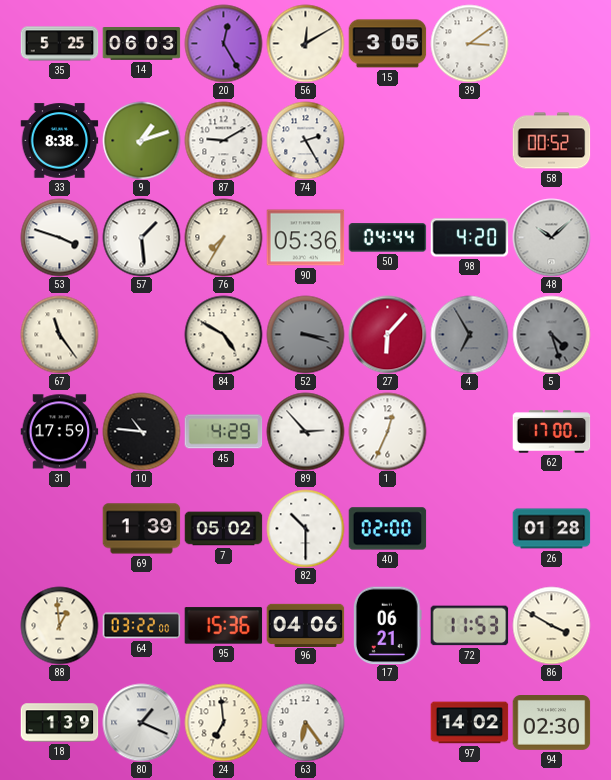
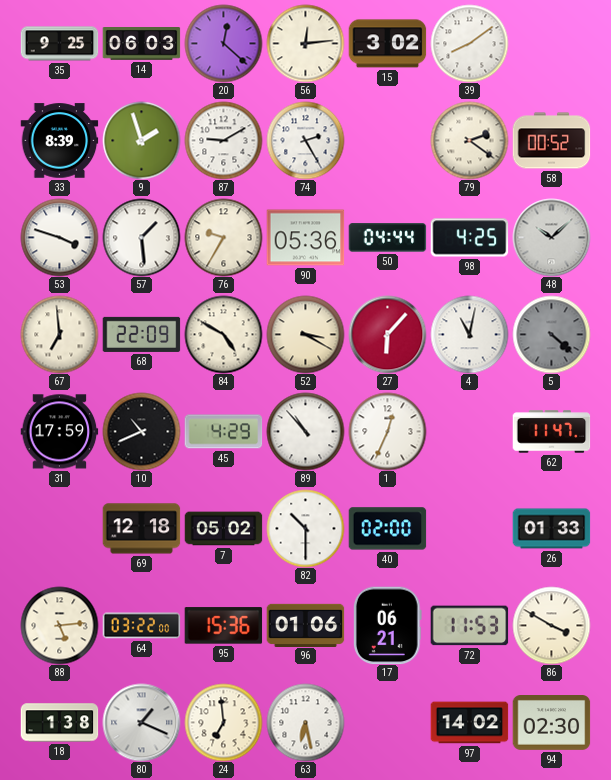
35: 5:25 -> 9:25
20: 12:25 -> 12:22
56: 12:10 -> 12:14
15: 3:05 -> 3:02
39: 3:09 -> 8:09
33: 8:38 -> 8:39
9: 1:12 -> 1:57
79: none -> 2:21
76: 7:35 -> 9:35
98: 4:20 -> 4:25
67: 11:24 -> 6:59
68: none -> 22:09
52: 3:18 -> 3:20
52 dial: grey -> cream
4: 6:55 -> 11:02
4 dial: grey -> white
5: 4:27 -> 4:22
10: 10:46 -> 10:41
89: 2:53 -> 10:53
62: 17:00 -> 11:47
69: 1:39 -> 12:18
26: 01:28 -> 01:33
88: 12:59 -> 5:14
96: 04:06 -> 01:06
18: 1:39 -> 1:38
63: 6:24 -> 6:28
